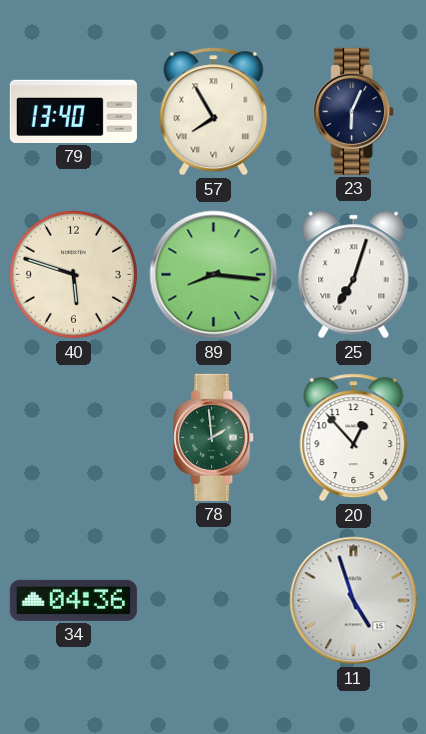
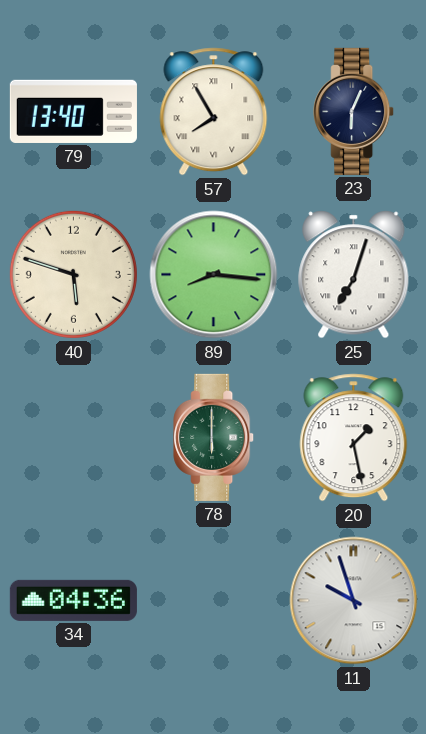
78: 1:59 -> 6:00
20: 12:53 -> 1:28
11: 4:57 -> 9:57
